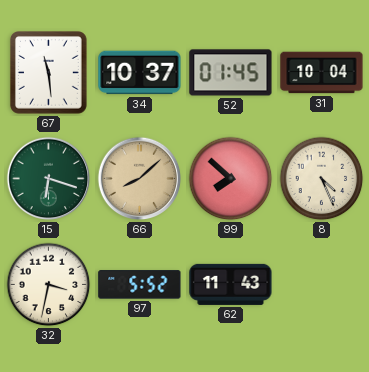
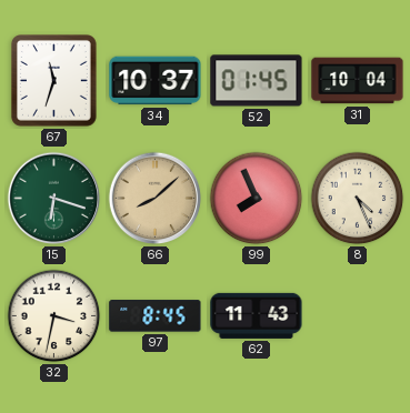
67: 11:29 -> 11:33
99: 7:52 -> 7:56
97: 5:52 -> 8:45
